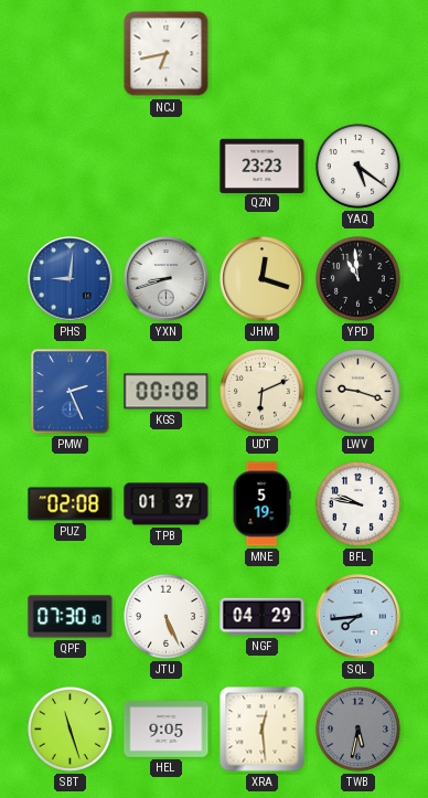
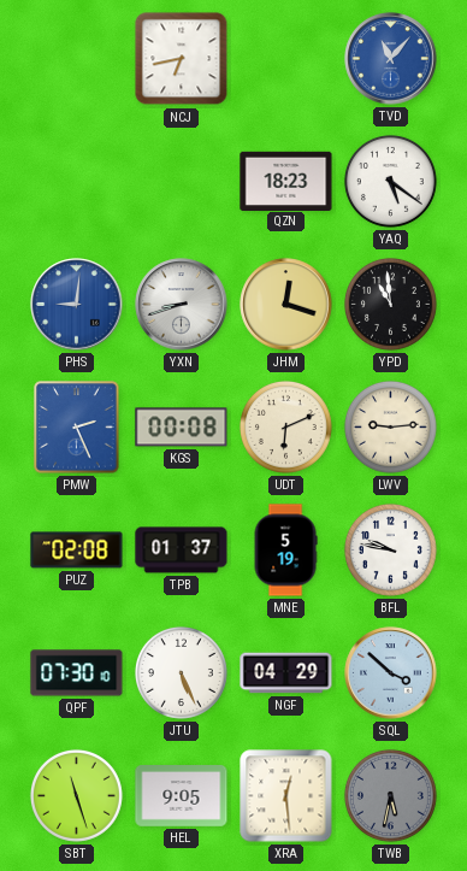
TVD: none -> 11:07
QZN: 23:23 -> 18:23
LWV: 9:18 -> 9:14
SQL: 7:44 -> 3:52
